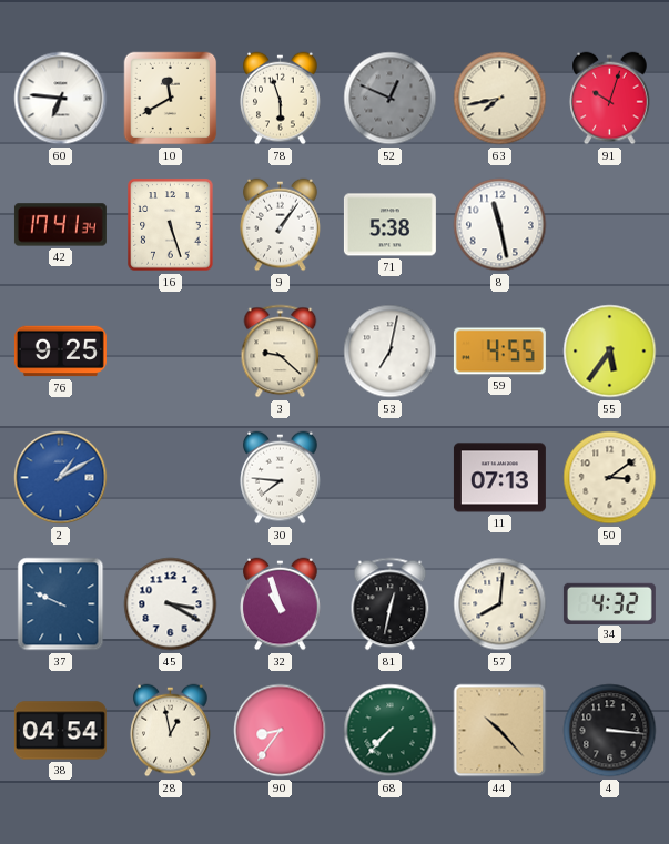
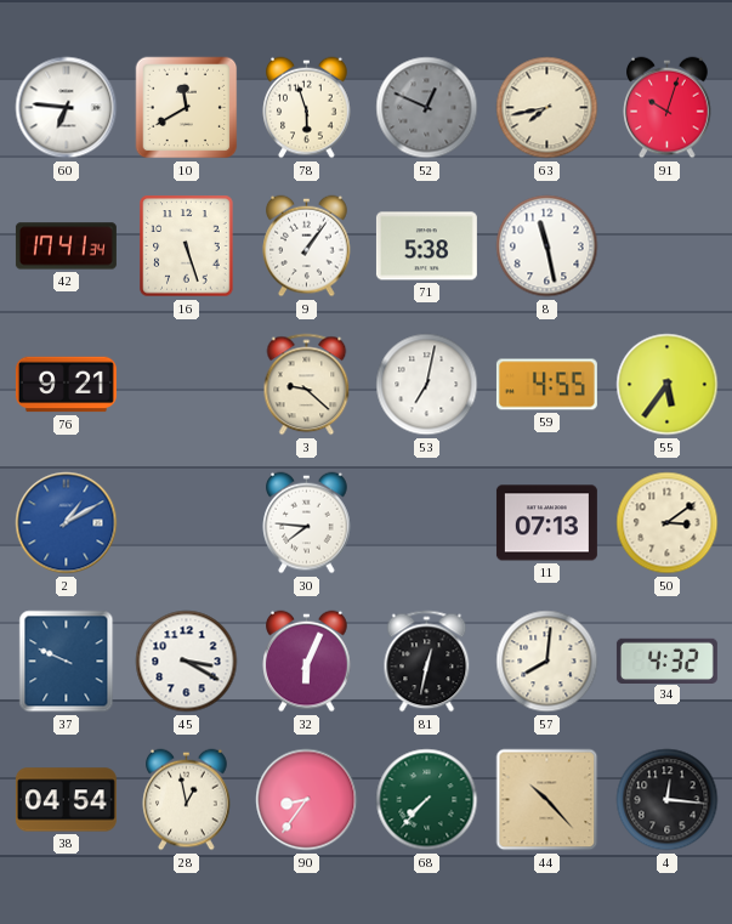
76: 9:25 -> 9:21
32: 10:57 -> 6:04
4: 3:16 -> 12:16
